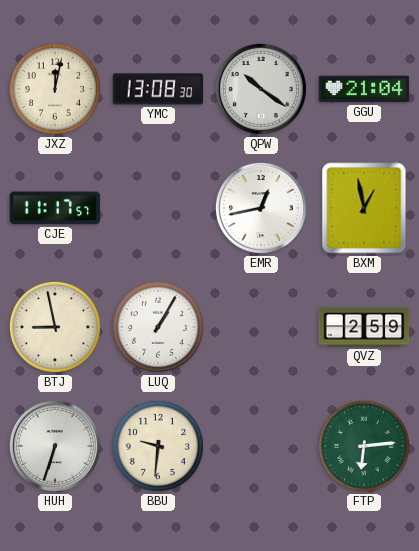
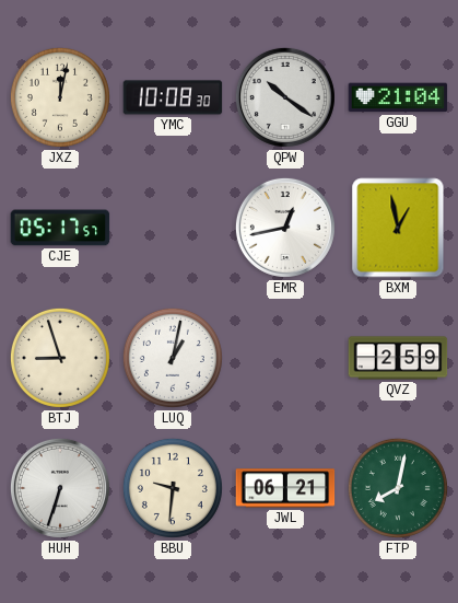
YMC: 13:08 -> 10:08
CJE: 11:17 -> 05:17
BTJ: 8:58 -> 8:57
LUQ: 1:05 -> 1:02
JWL: none -> 06:21
FTP: 6:14 -> 8:02
